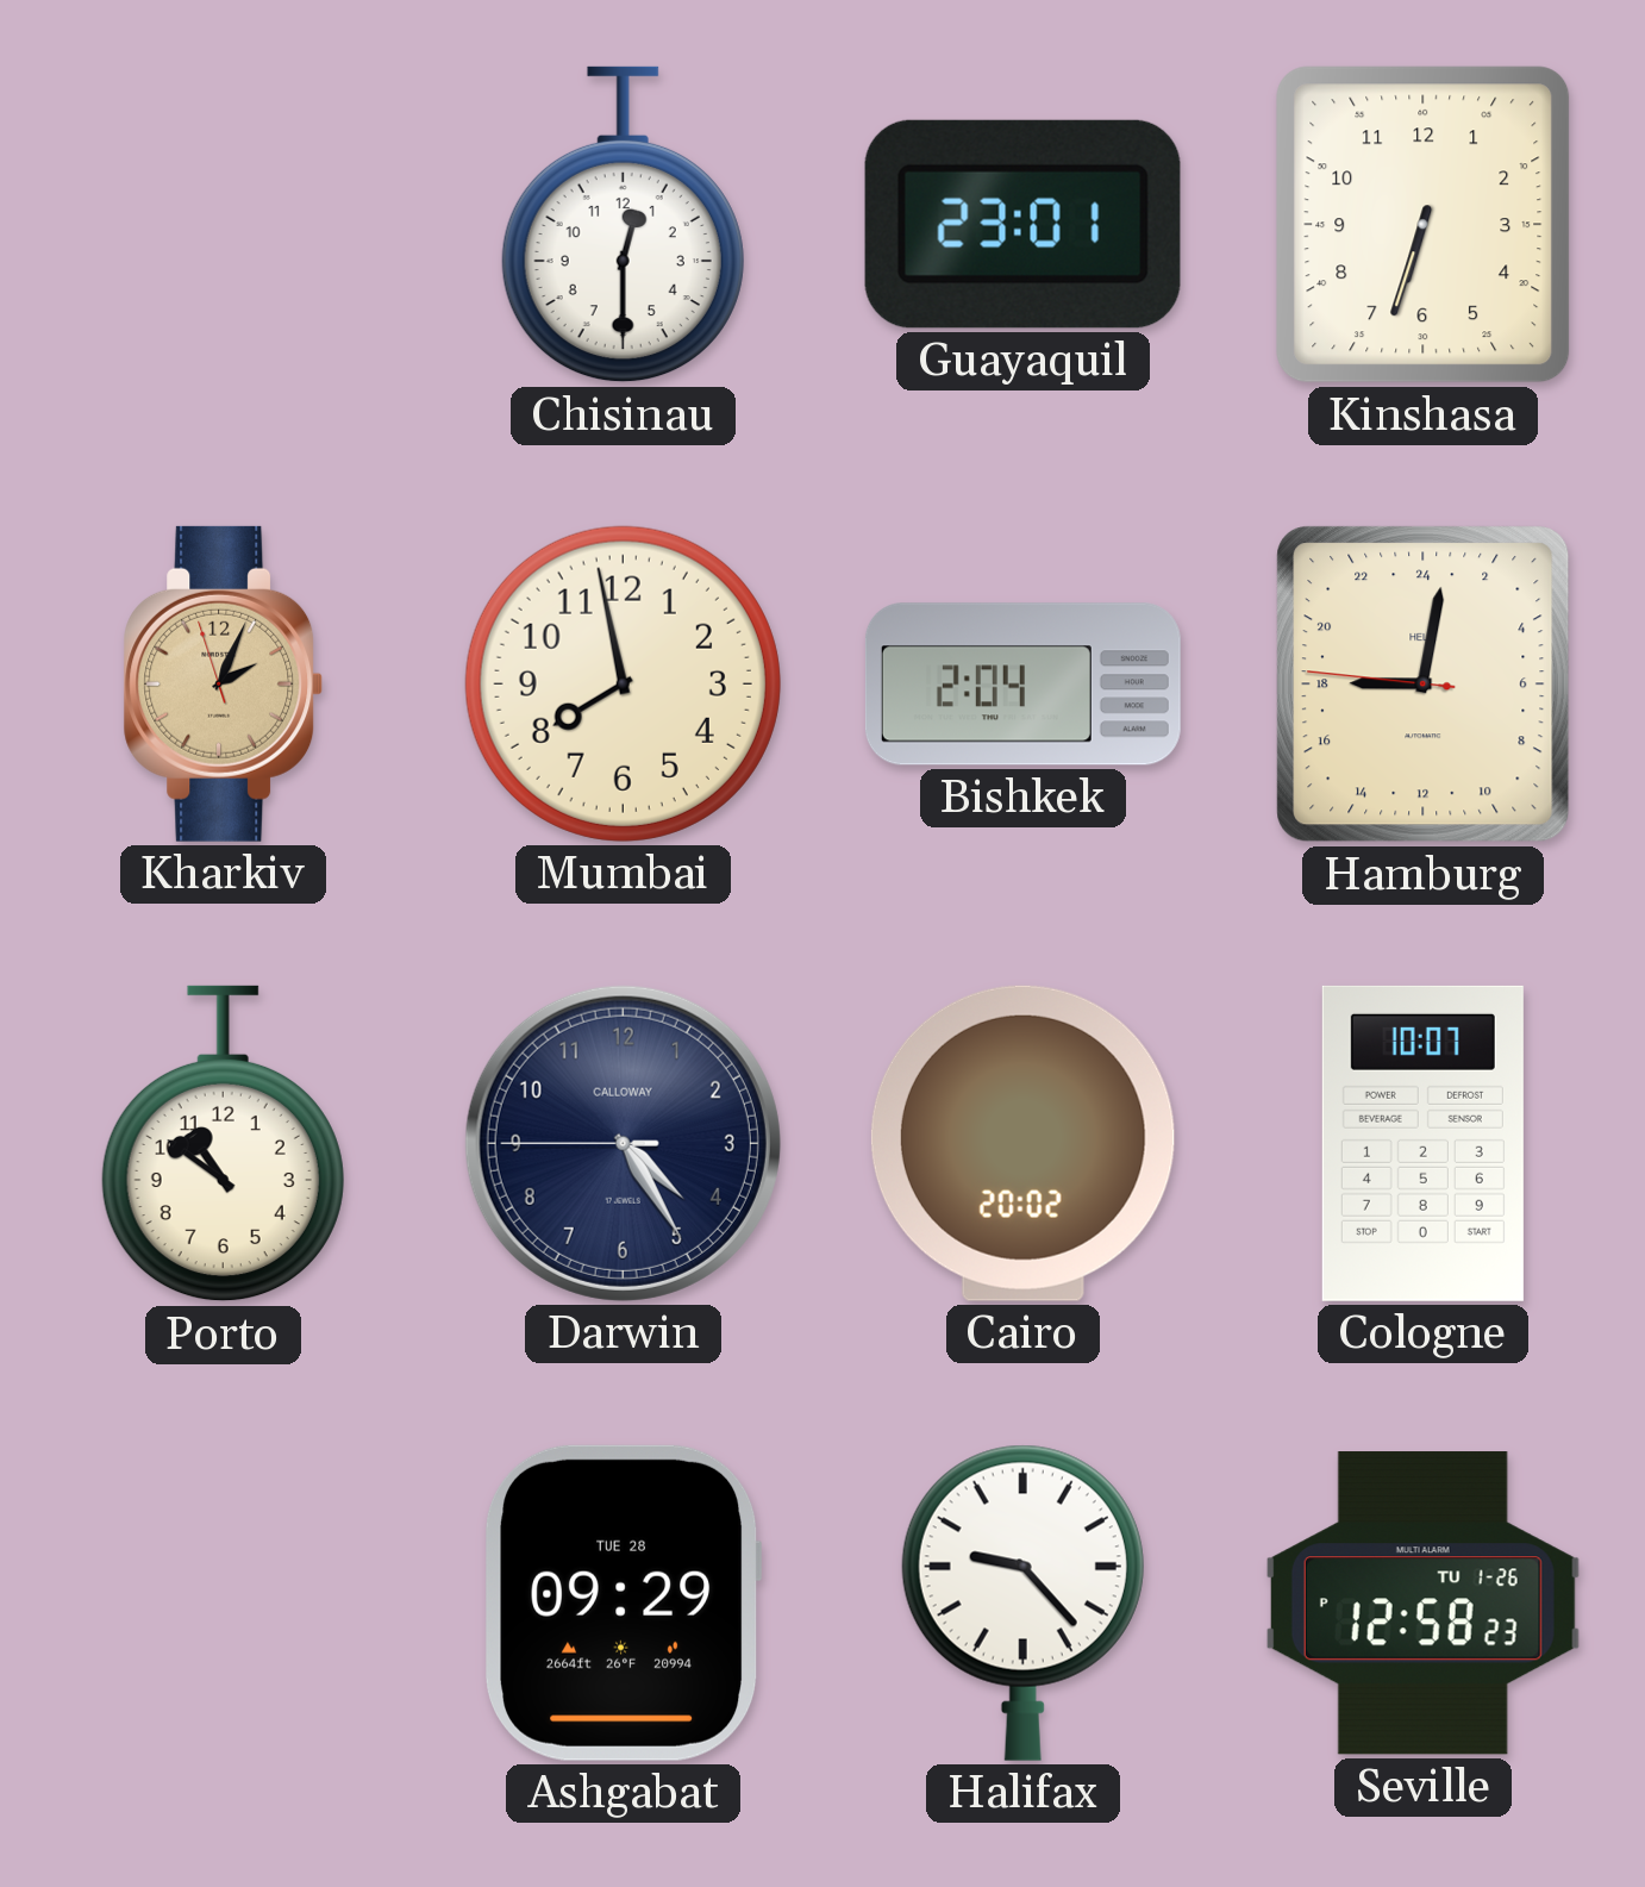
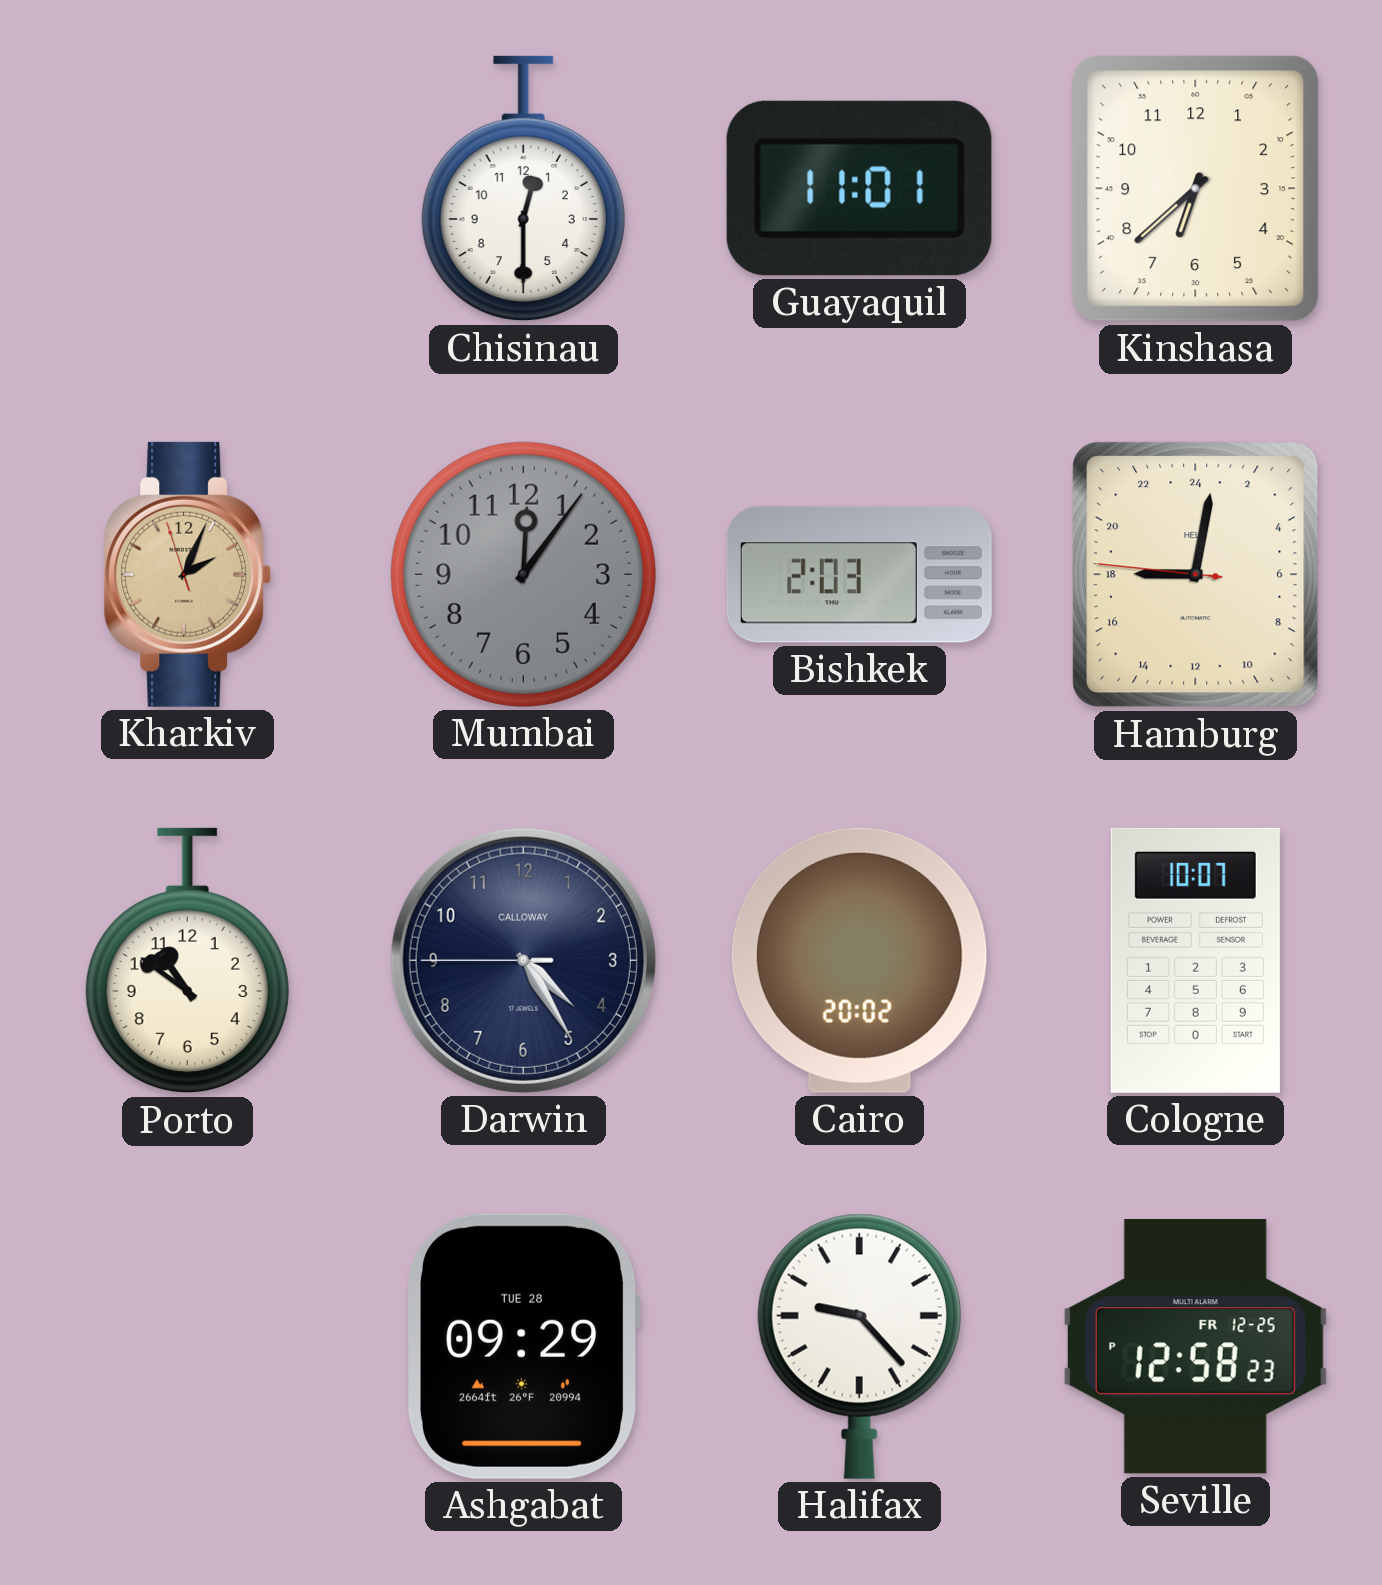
Guayaquil: 23:01 -> 11:01
Kinshasa: 6:33 -> 6:38
Mumbai: 7:58 -> 12:06
Mumbai dial: cream -> grey
Bishkek: 2:04 -> 2:03
Seville date: TU 1-26 -> FR 12-25
